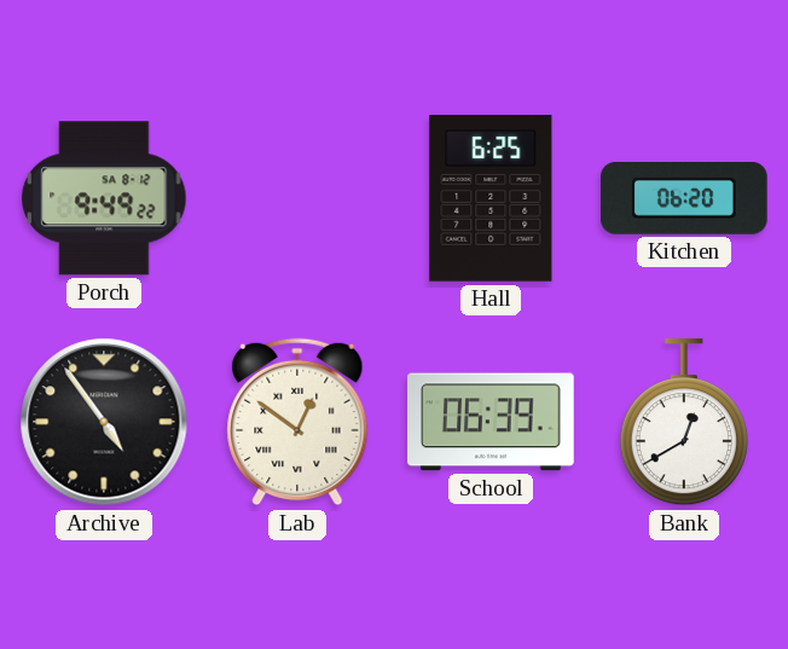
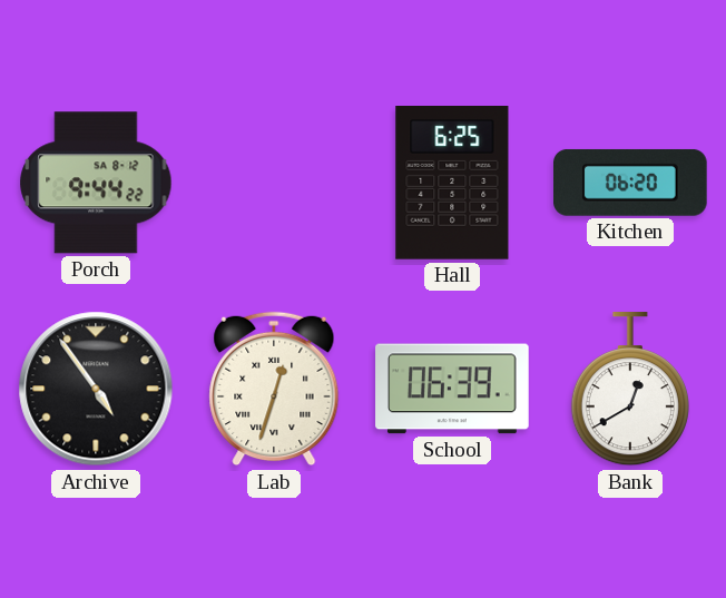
Porch: 9:49 -> 9:44
Lab: 12:51 -> 12:33
